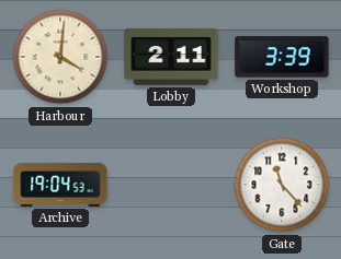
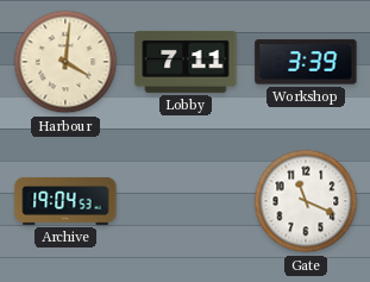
Lobby: 2:11 -> 7:11
Gate: 11:23 -> 11:19
